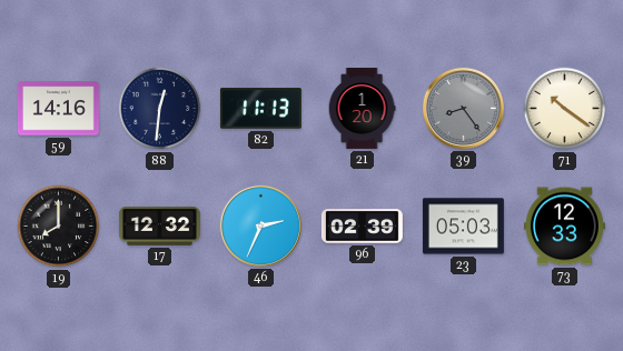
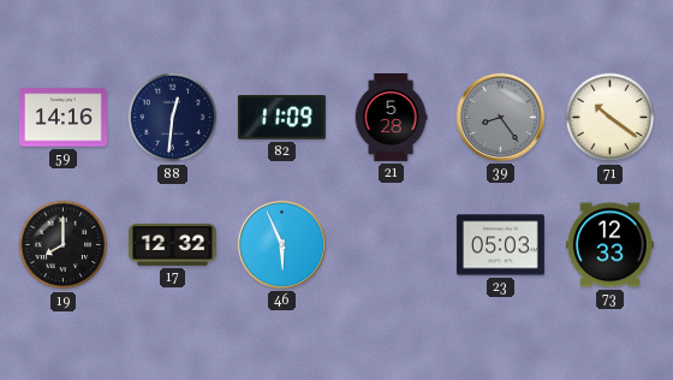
82: 11:13 -> 11:09
21: 1:20 -> 5:28
46: 2:34 -> 5:56
96: 02:39 -> none
